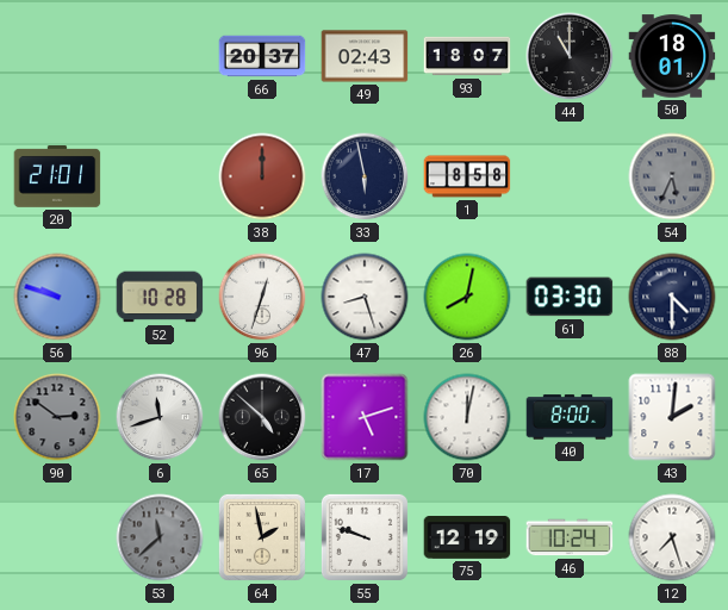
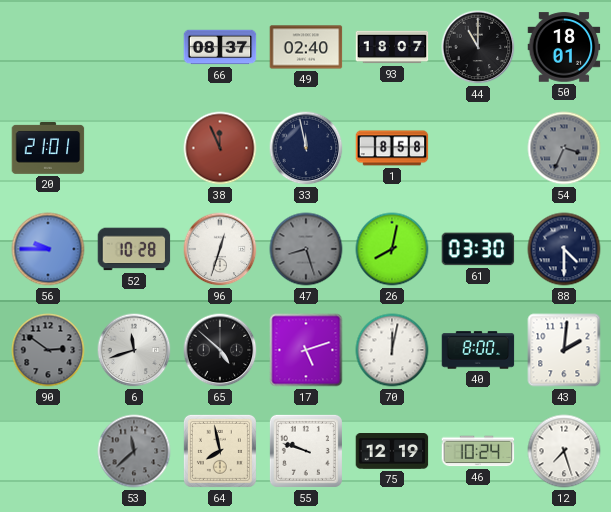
66: 20:37 -> 08:37
49: 02:43 -> 02:40
38: 12:00 -> 11:56
33: 5:58 -> 11:58
54: 5:34 -> 3:34
56: 9:48 -> 9:45
47 dial: white -> grey
64: 1:58 -> 7:58
